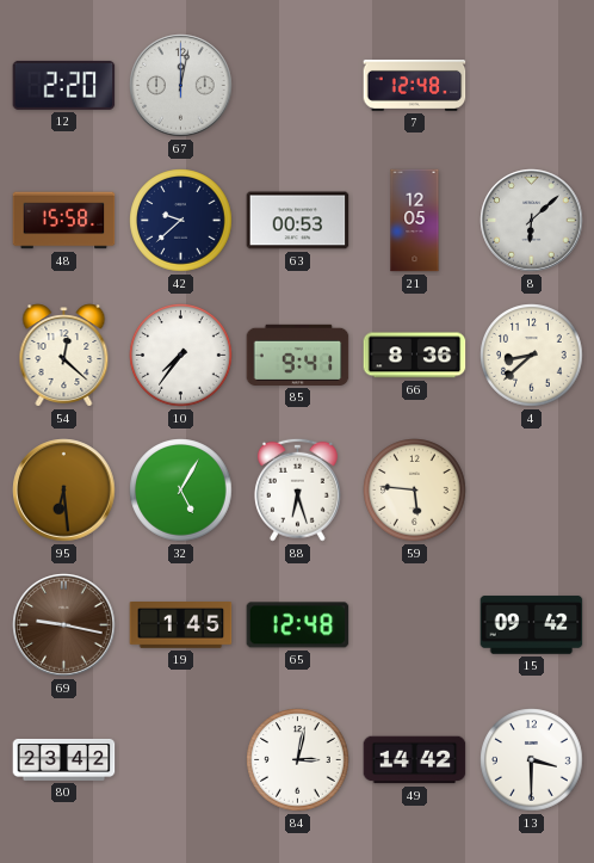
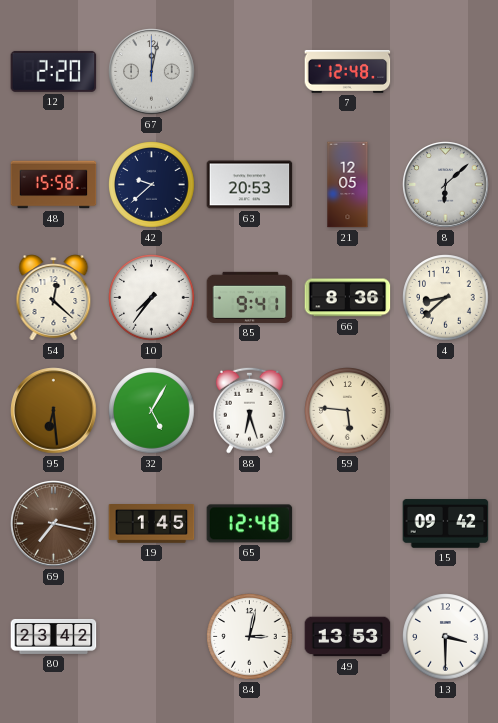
63: 00:53 -> 20:53
69: 9:17 -> 7:17
49: 14:42 -> 13:53
